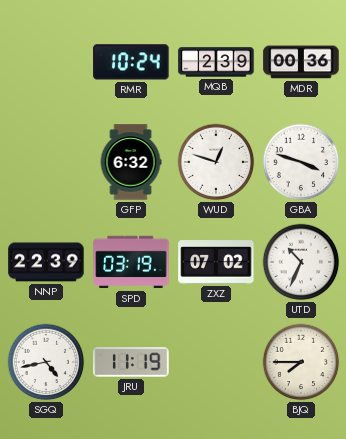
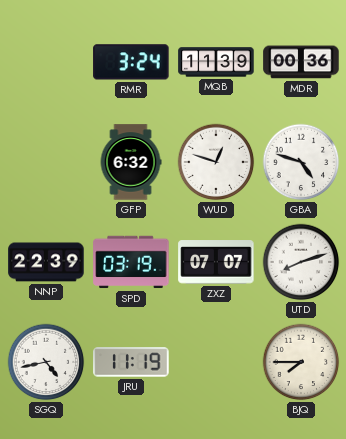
RMR: 10:24 -> 3:24
MQB: 2:39 -> 11:39
GBA: 3:48 -> 4:48
ZXZ: 07:02 -> 07:07
UTD: 10:34 -> 8:12
